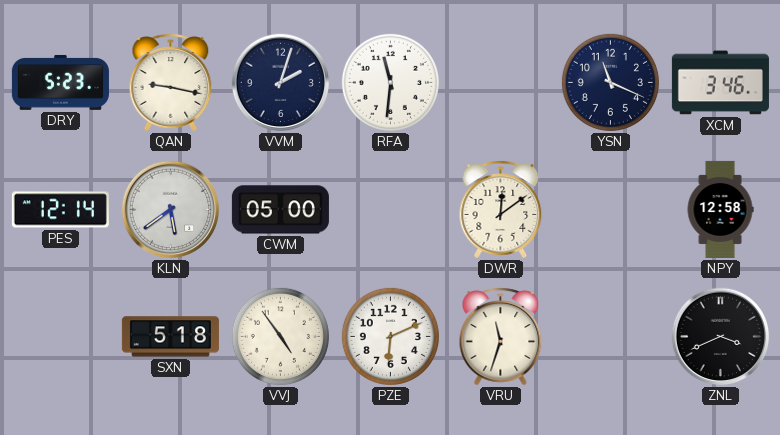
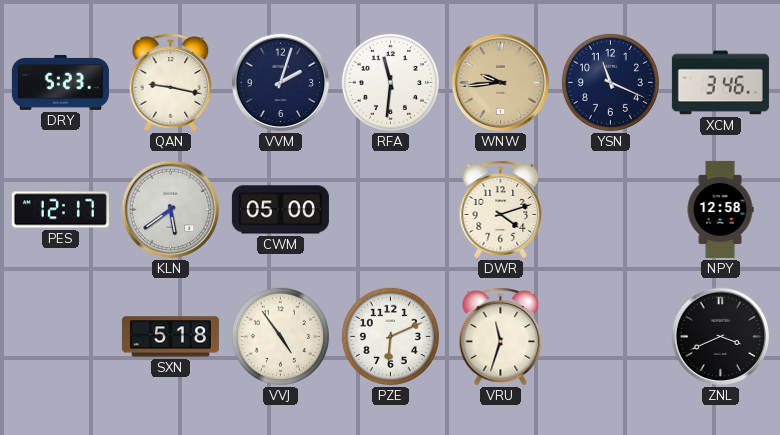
WNW: none -> 9:44
PES: 12:14 -> 12:17
DWR: 12:09 -> 4:12
